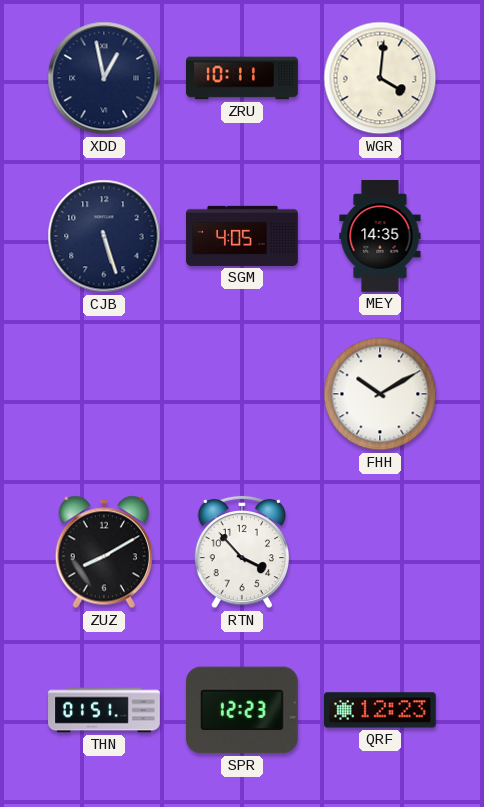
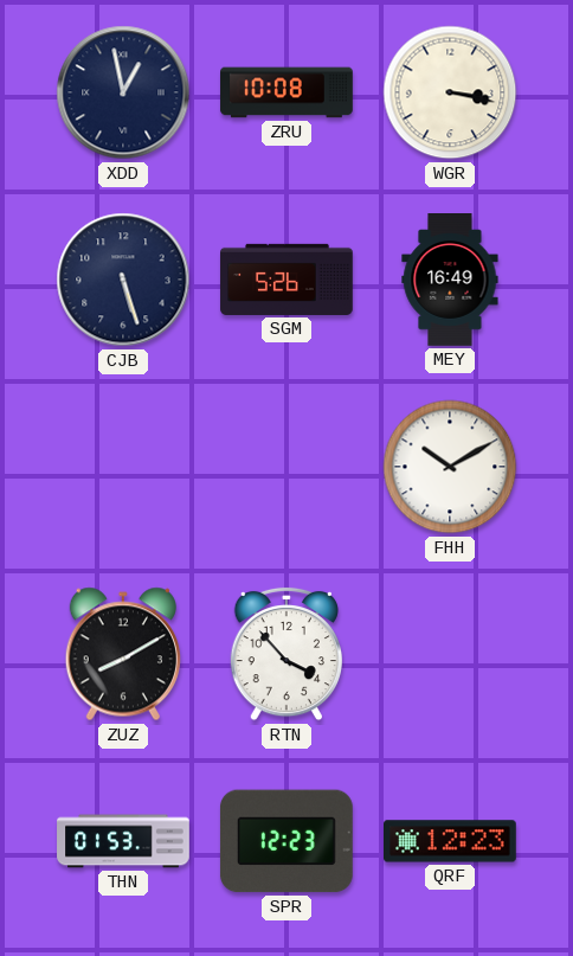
ZRU: 10:11 -> 10:08
WGR: 4:01 -> 3:17
SGM: 4:05 -> 5:26
MEY: 14:35 -> 16:49
THN: 01:51 -> 01:53
